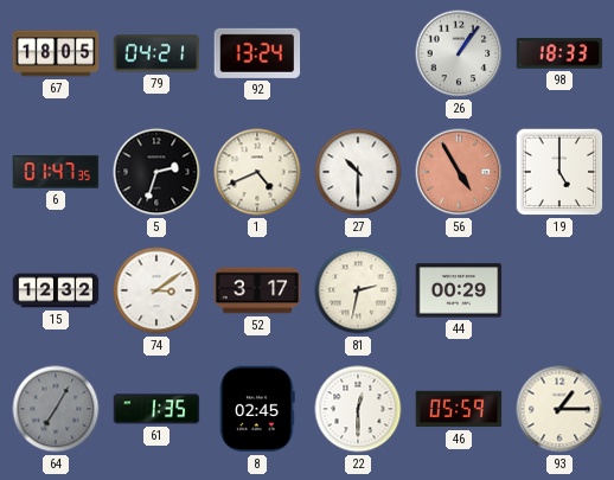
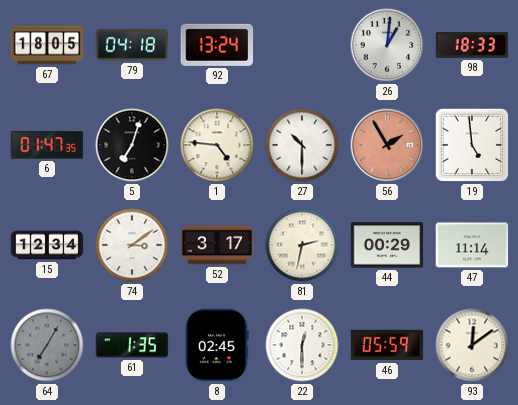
79: 04:21 -> 04:18
26: 1:06 -> 1:01
5: 2:33 -> 7:03
1: 4:41 -> 4:46
56: 4:55 -> 1:55
19: 5:00 -> 4:59
15: 12:32 -> 12:34
47: none -> 11:14
93: 1:15 -> 12:09
